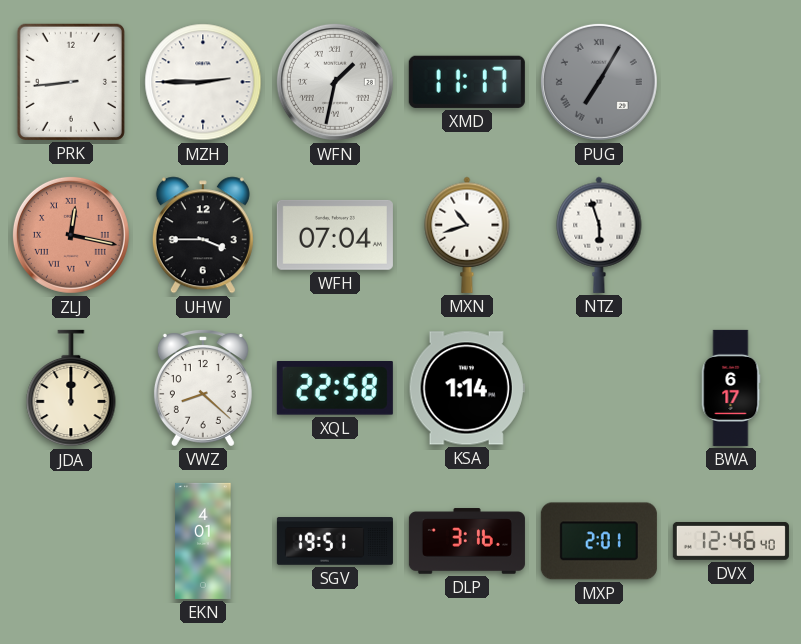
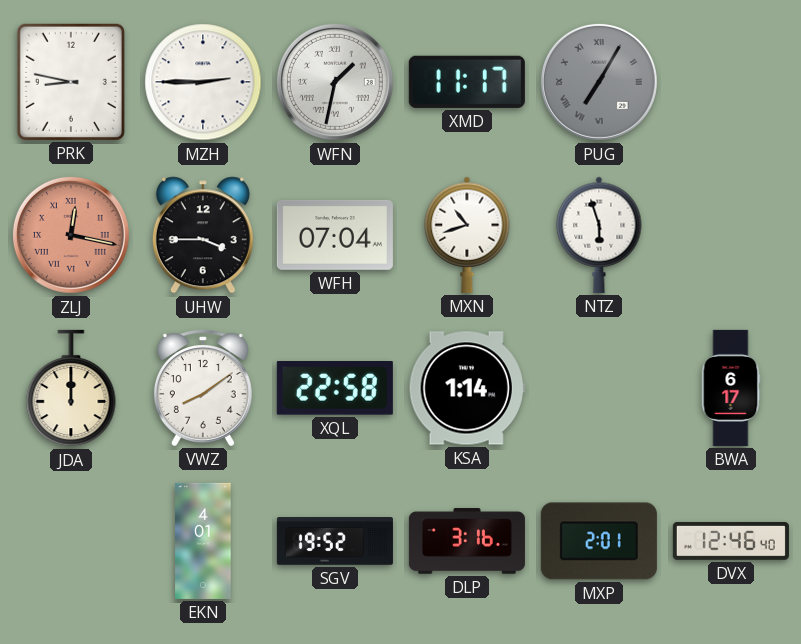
PRK: 8:44 -> 8:47
VWZ: 8:22 -> 8:09
SGV: 19:51 -> 19:52
